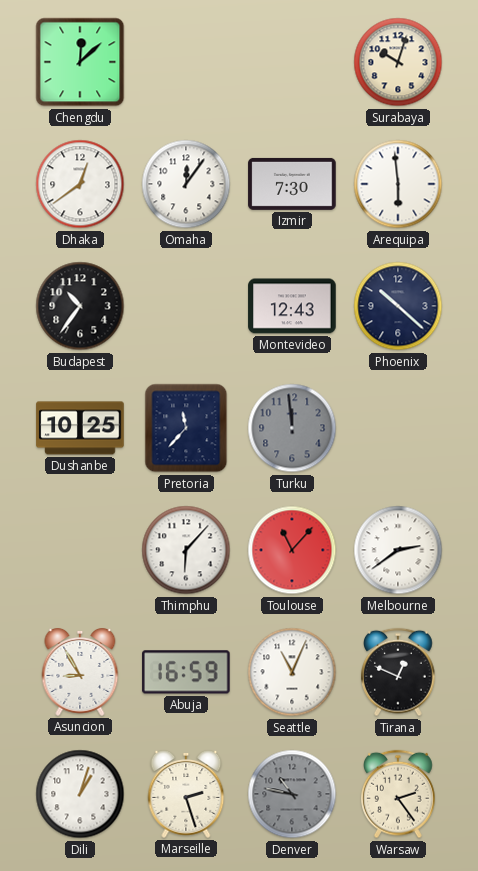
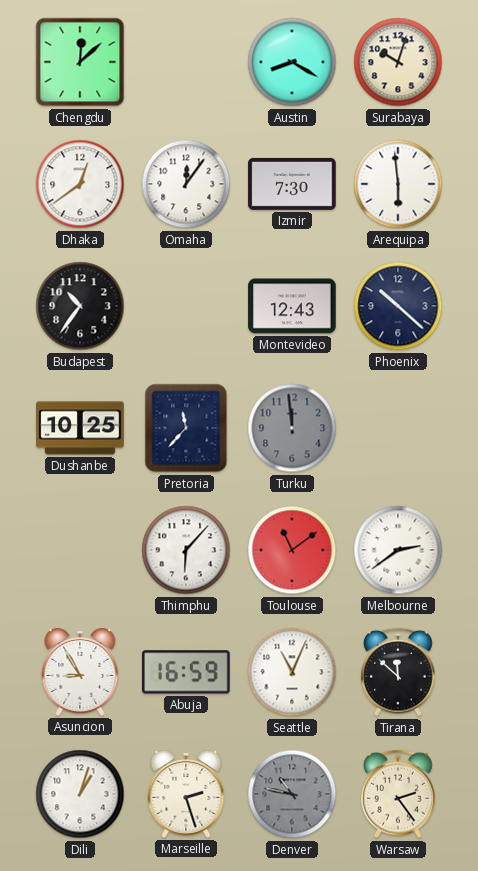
Austin: none -> 8:20
Toulouse: 11:07 -> 11:09
Tirana: 12:49 -> 11:52
